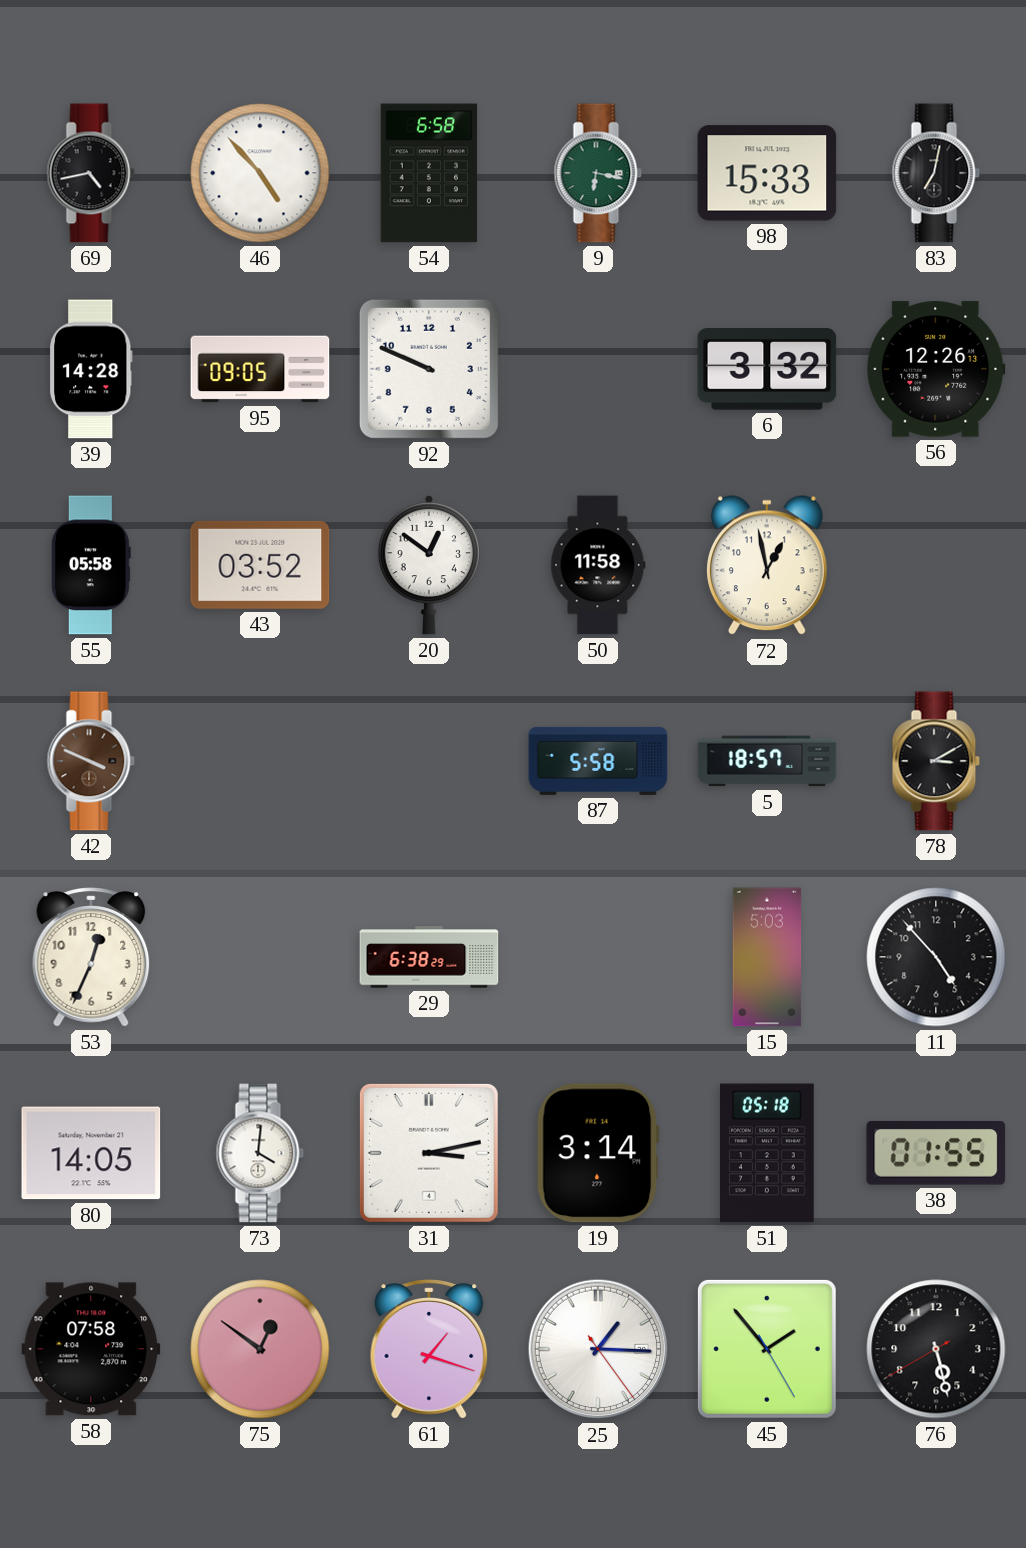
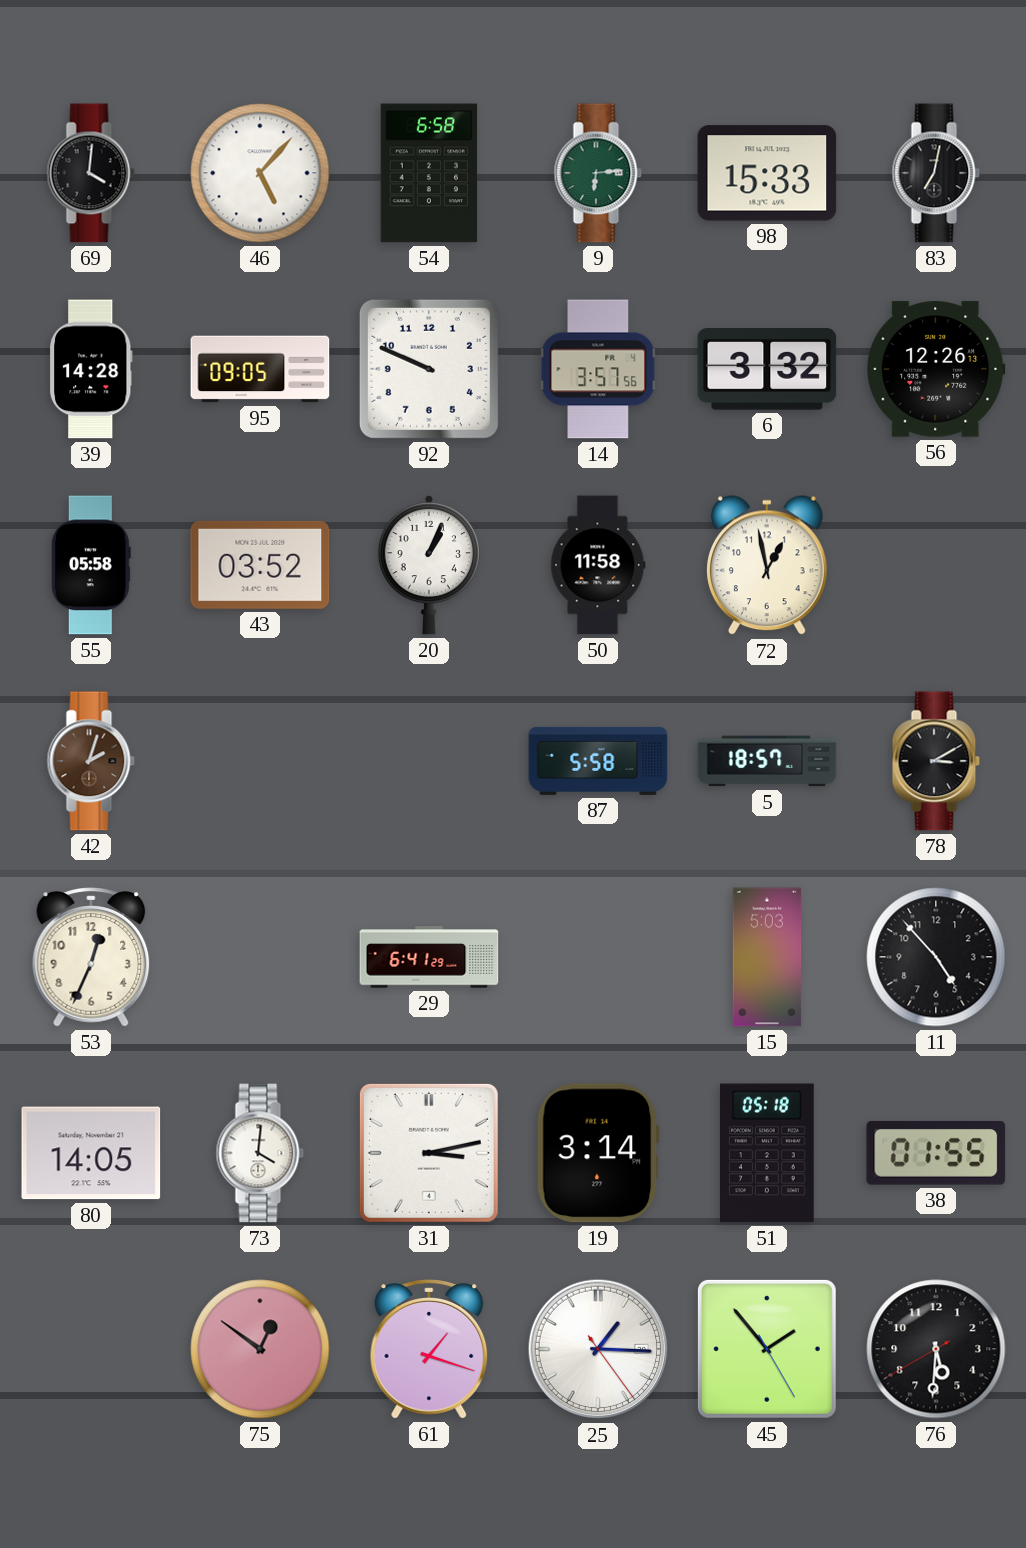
69: 4:43 -> 4:01
46: 4:53 -> 5:07
9: 6:17 -> 6:14
14: none -> 3:57
20: 12:51 -> 1:04
42: 3:49 -> 2:03
29: 6:38 -> 6:41
58: 07:58 -> none
76: 5:27 -> 5:30
